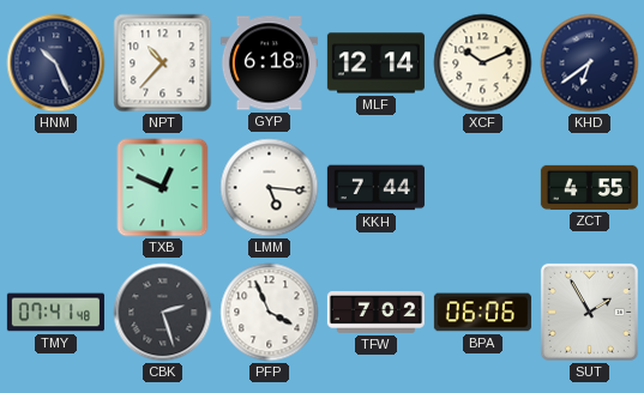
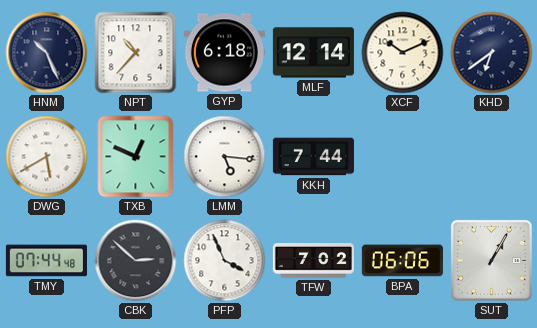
DWG: none -> 5:40
ZCT: 4:55 -> none
TMY: 07:41 -> 07:44
CBK: 2:27 -> 2:52
SUT: 1:55 -> 1:05
